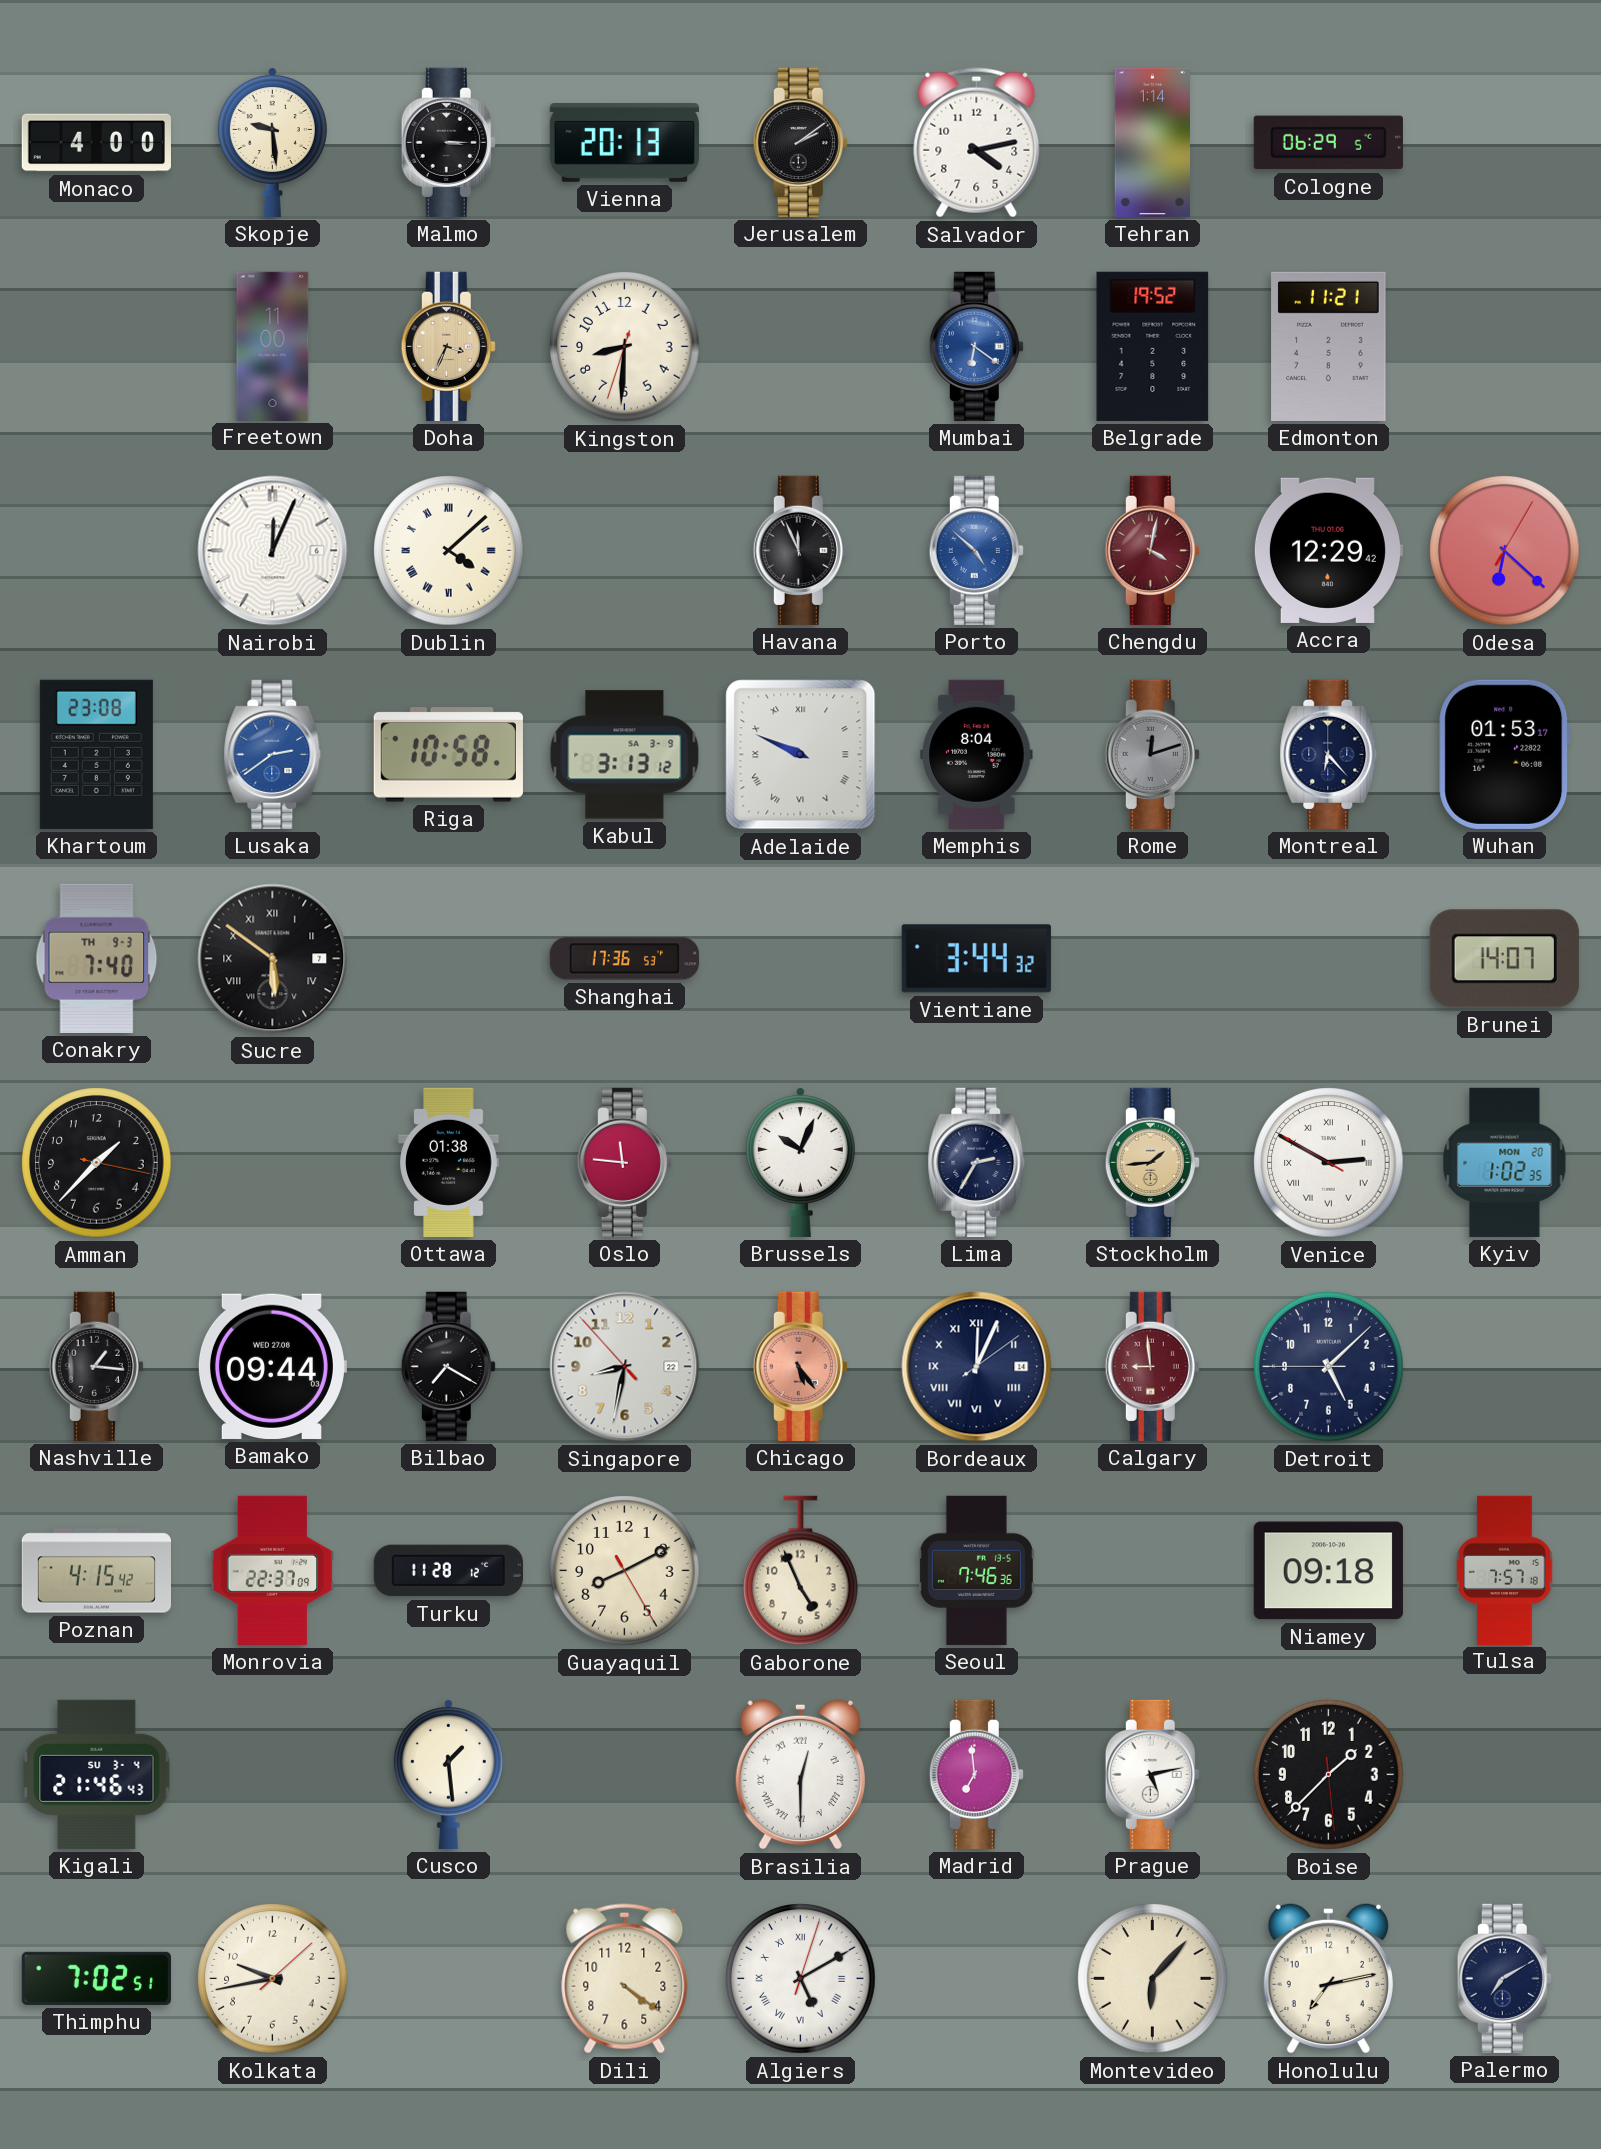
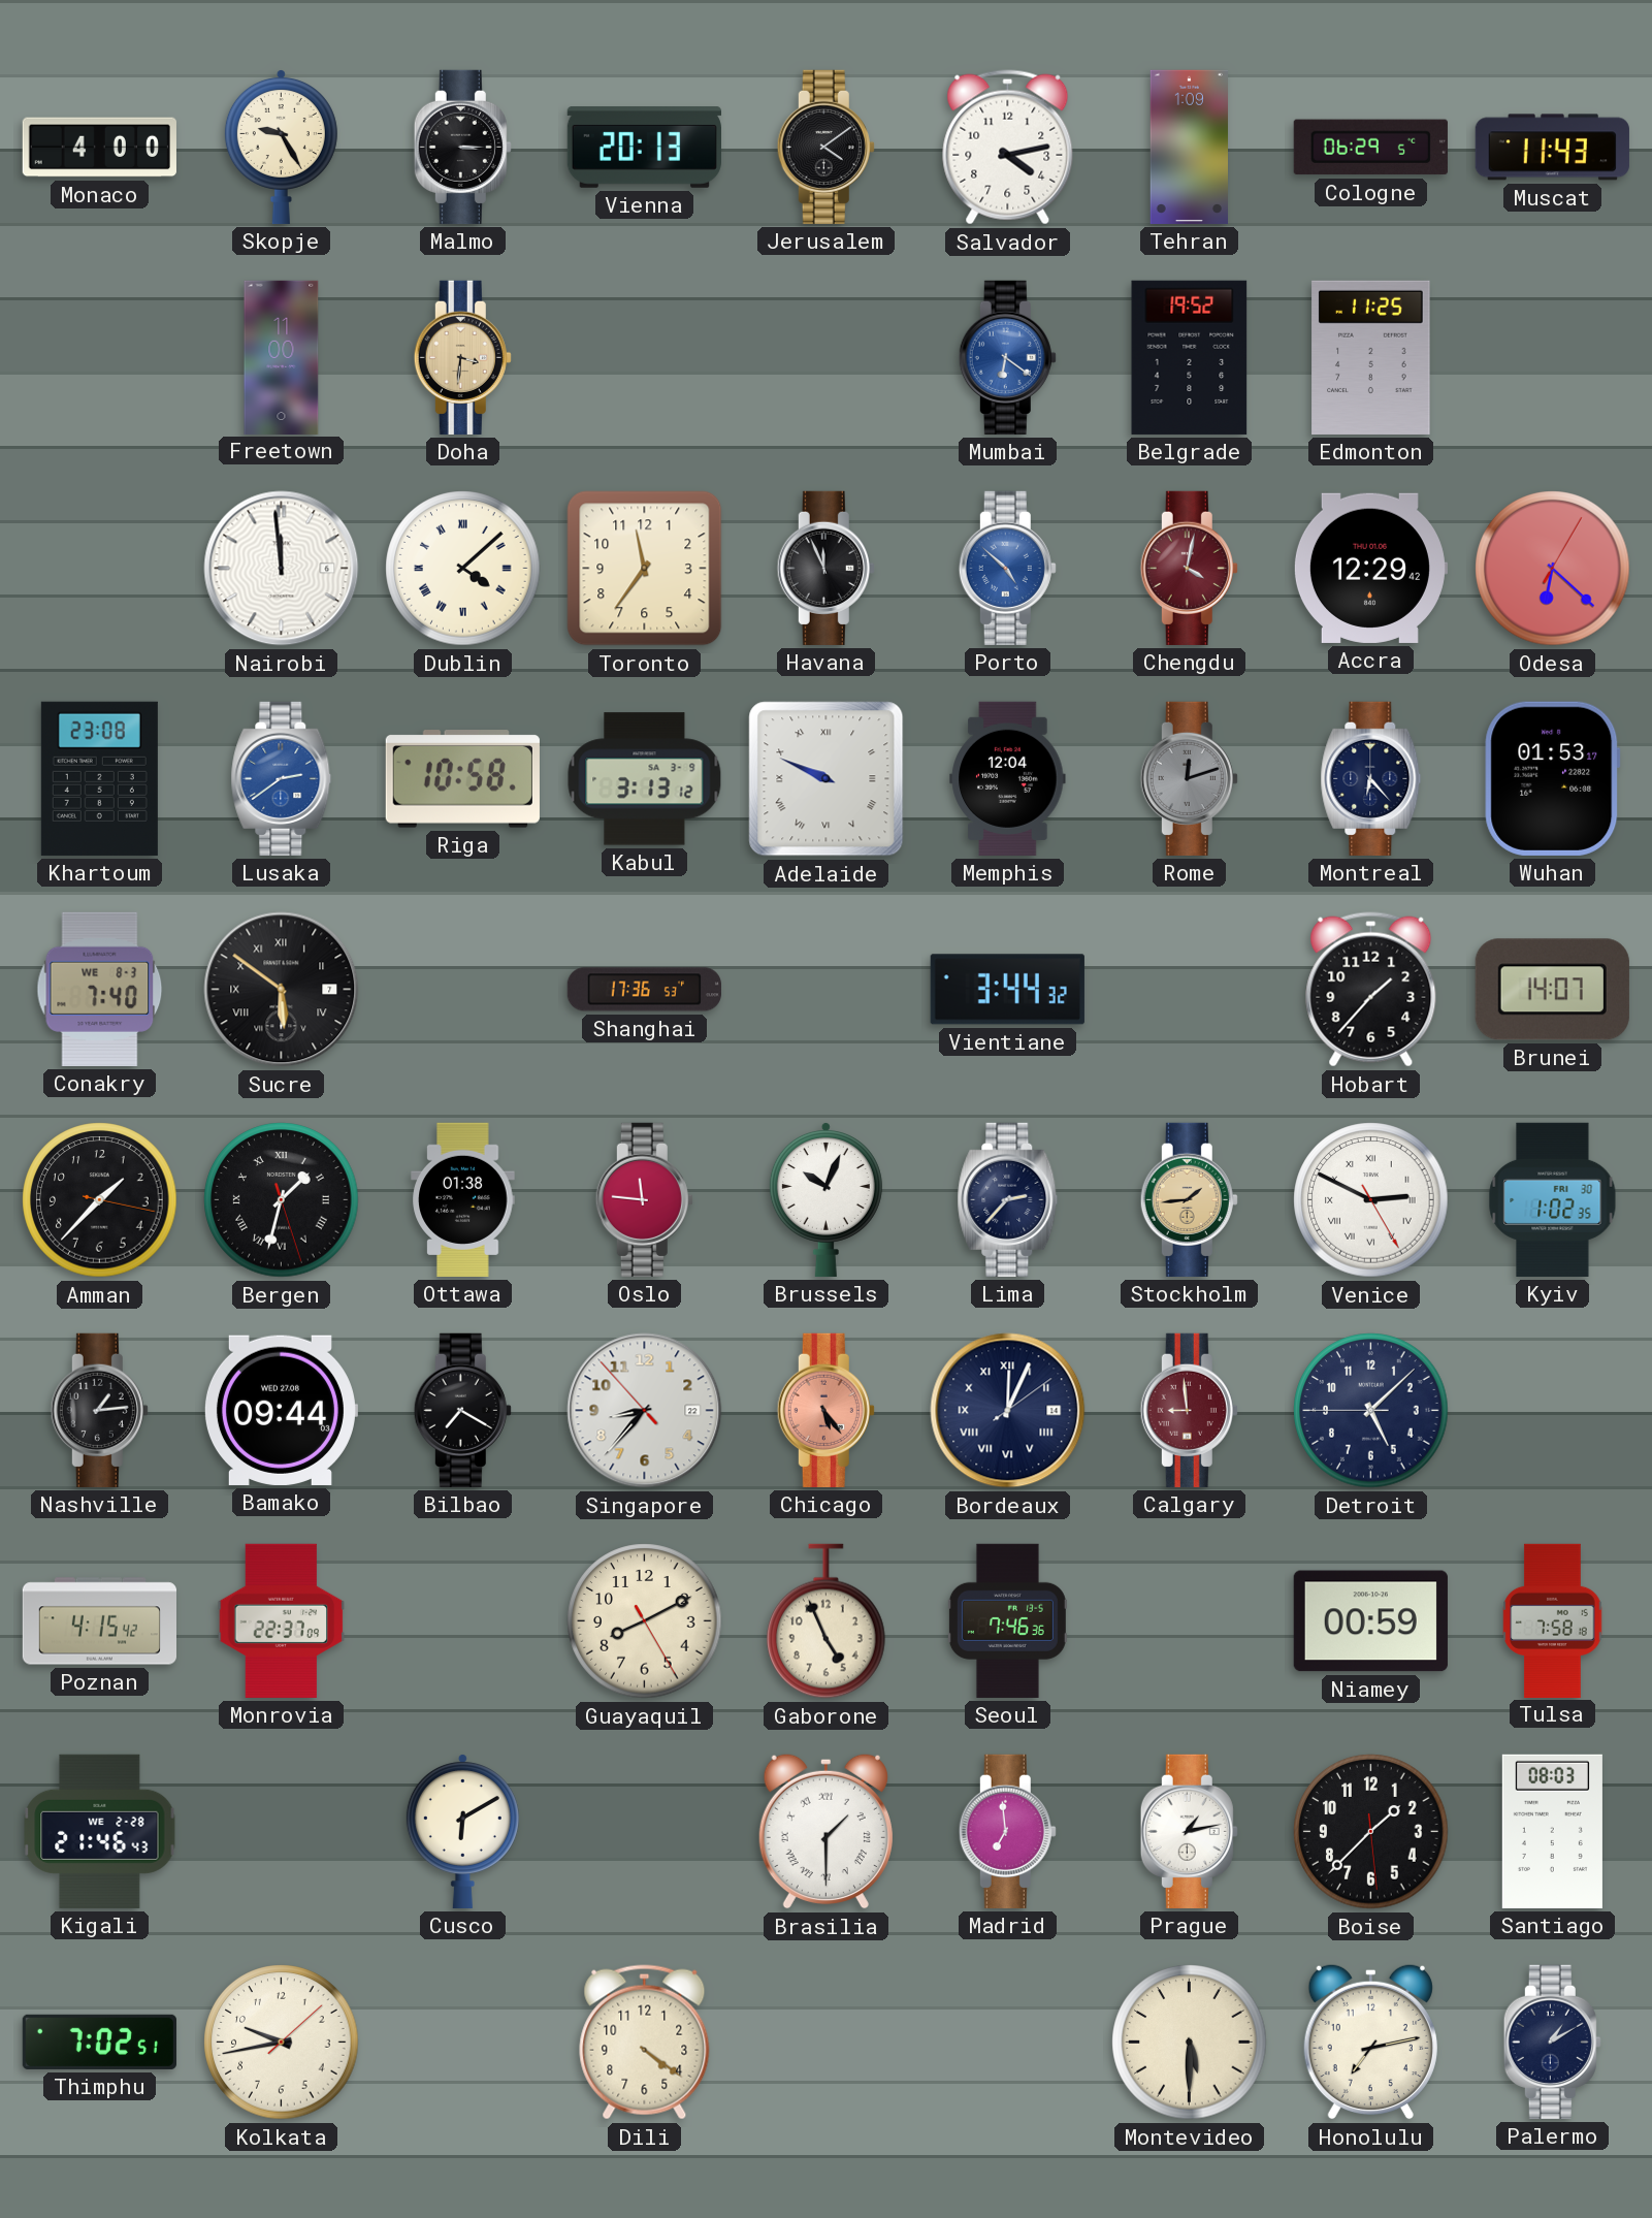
Skopje: 9:29 -> 9:25
Jerusalem: 2:09 -> 4:09
Tehran: 1:14 -> 1:09
Muscat: none -> 11:43
Doha: 3:34 -> 3:31
Kingston: 8:30 -> none
Edmonton: 11:21 -> 11:25
Nairobi: 12:04 -> 11:59
Toronto: none -> 11:36
Memphis: 8:04 -> 12:04
Conakry date: TH 9-3 -> WE 8-3
Hobart: none -> 1:37
Bergen: none -> 1:32
Lima: 2:35 -> 2:37
Venice: 2:49:50 -> 2:49:25
Kyiv date: MON 20 -> FRI 30
Nashville: 1:16 -> 1:14
Singapore: 8:31 -> 8:36
Turku: 11:28 -> none
Niamey: 09:18 -> 00:59
Tulsa: 7:57 -> 7:58
Kigali date: SU 3-4 -> WE 2-28
Cusco: 1:29 -> 6:10
Brasilia: 12:30 -> 1:30
Prague: 5:13 -> 1:13
Santiago: none -> 08:03
Algiers: 5:10 -> none
Montevideo: 6:07 -> 5:30
Palermo: 7:10 -> 1:10
